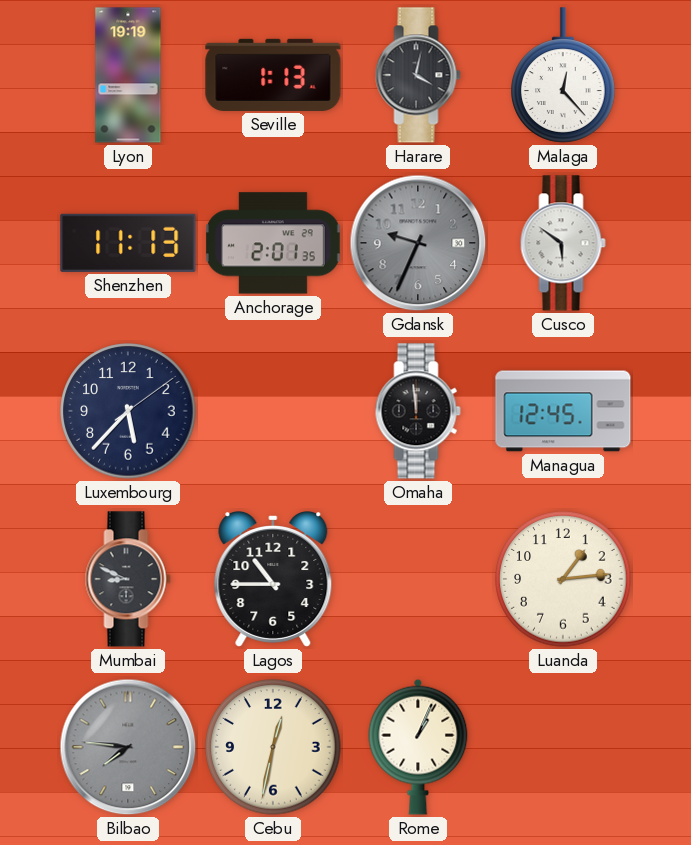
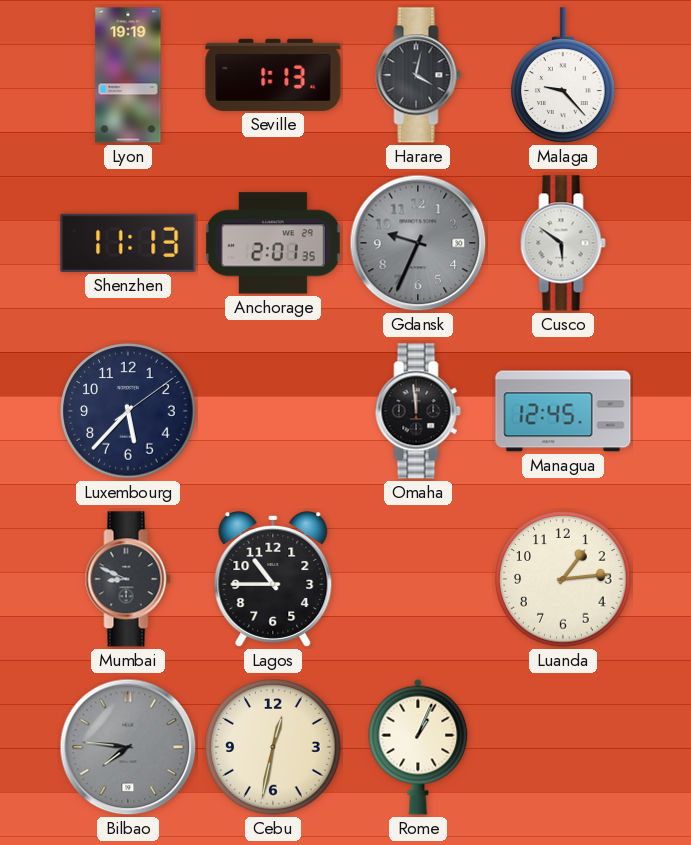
Malaga: 12:23 -> 9:23
